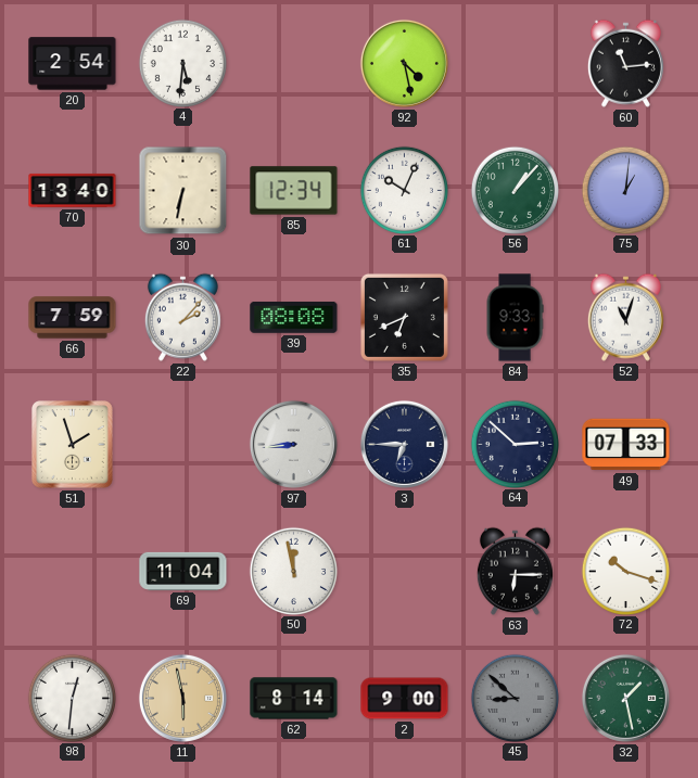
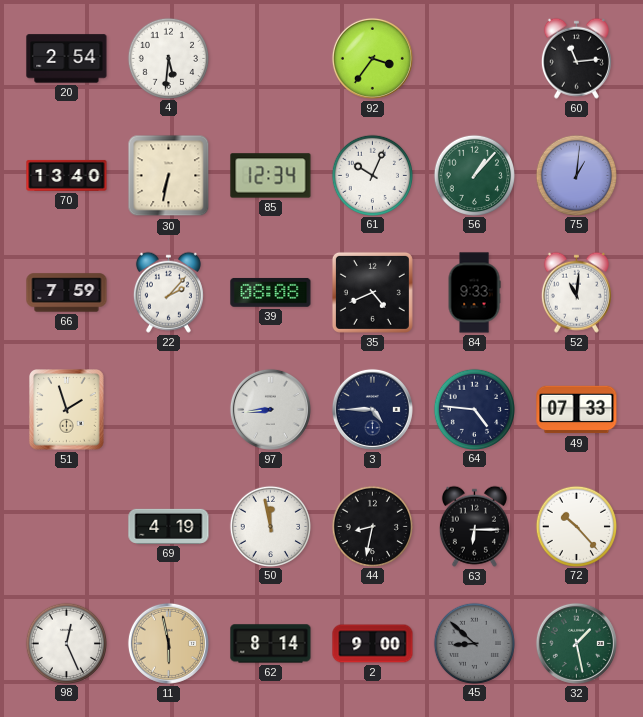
92: 4:28 -> 3:36
35: 6:41 -> 4:41
52: 11:03 -> 11:01
3: 6:45 -> 4:45
64: 2:52 -> 4:46
69: 11:04 -> 4:19
44: none -> 8:32
72: 10:18 -> 10:23
98: 12:31 -> 12:26
